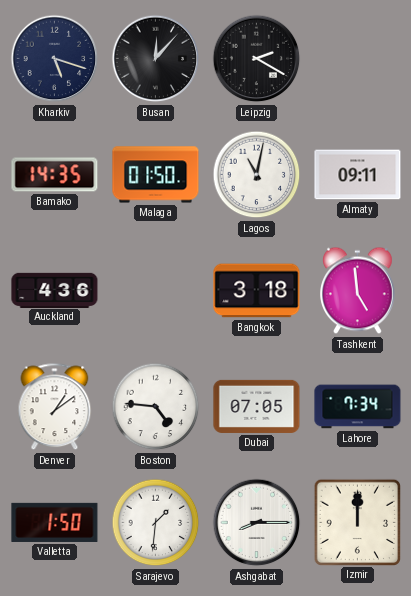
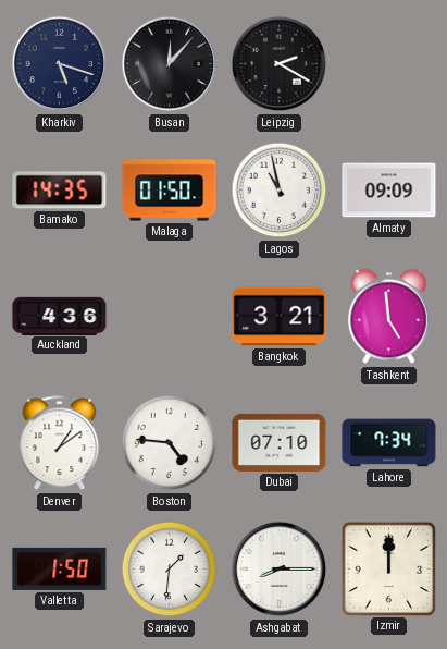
Lagos: 11:02 -> 10:58
Almaty: 09:11 -> 09:09
Bangkok: 3:18 -> 3:21
Dubai: 07:05 -> 07:10
